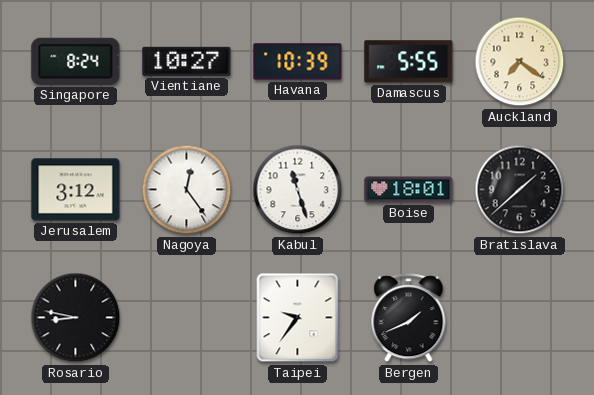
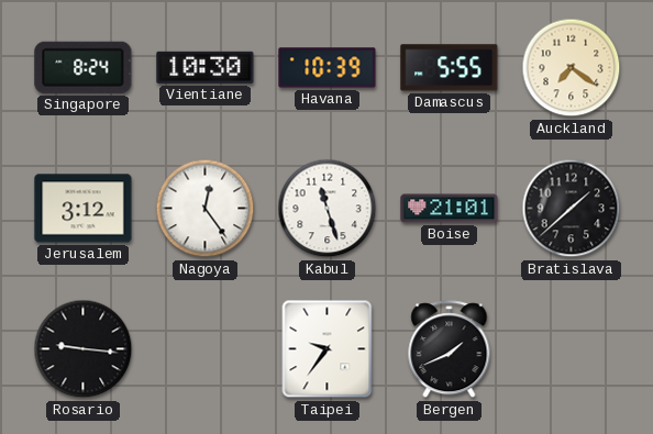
Vientiane: 10:27 -> 10:30
Boise: 18:01 -> 21:01
Rosario: 8:47 -> 9:16
